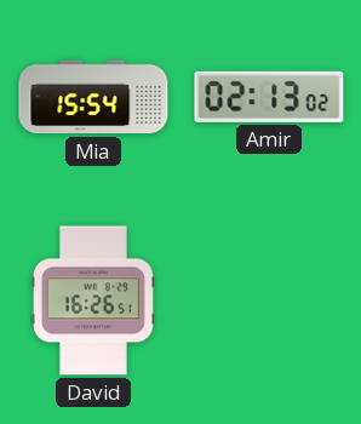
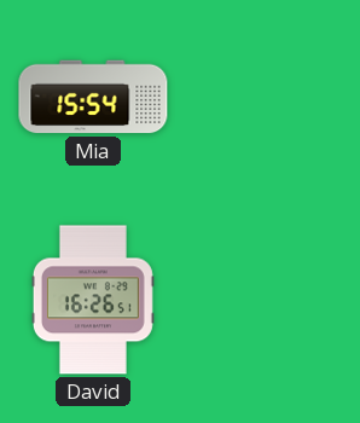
Amir: 02:13 -> none
